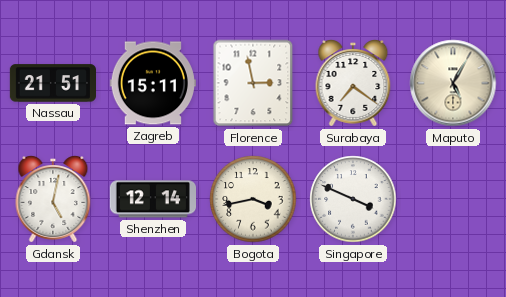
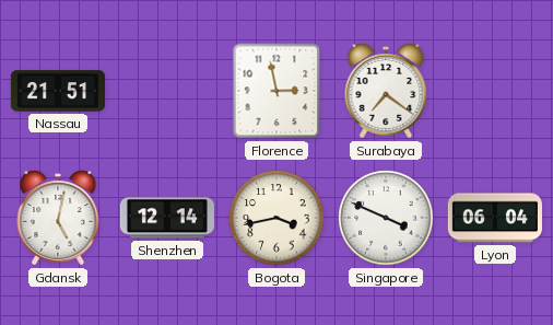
Zagreb: 15:11 -> none
Maputo: 5:05 -> none
Lyon: none -> 06:04
